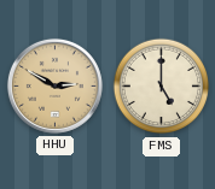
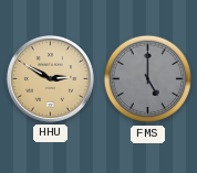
FMS dial: cream -> grey
